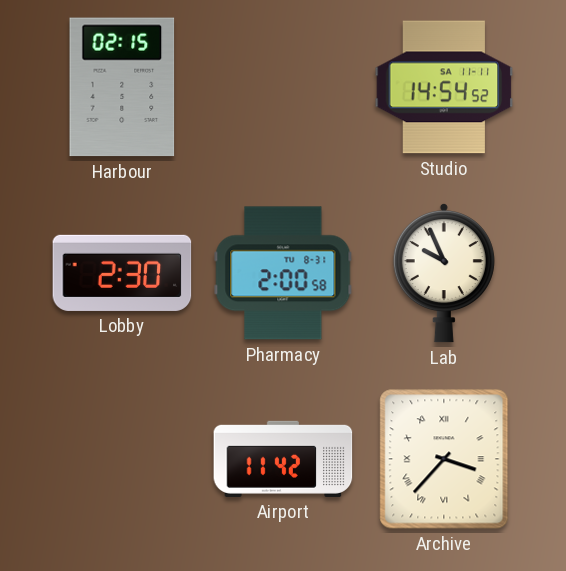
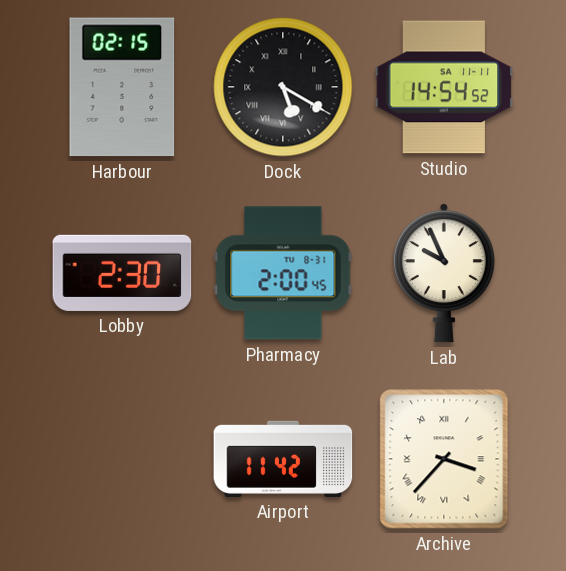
Dock: none -> 5:20
Pharmacy: 2:00:58 -> 2:00:45
